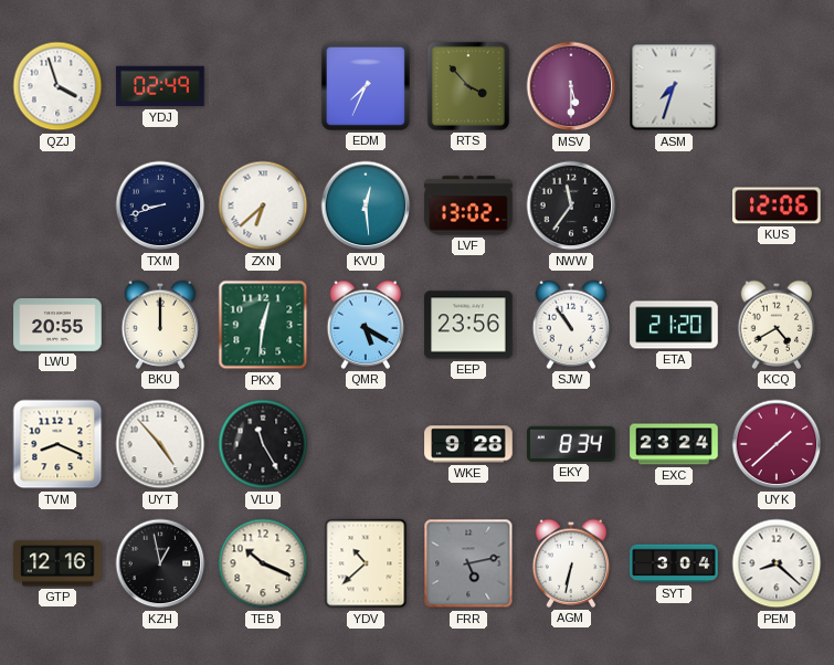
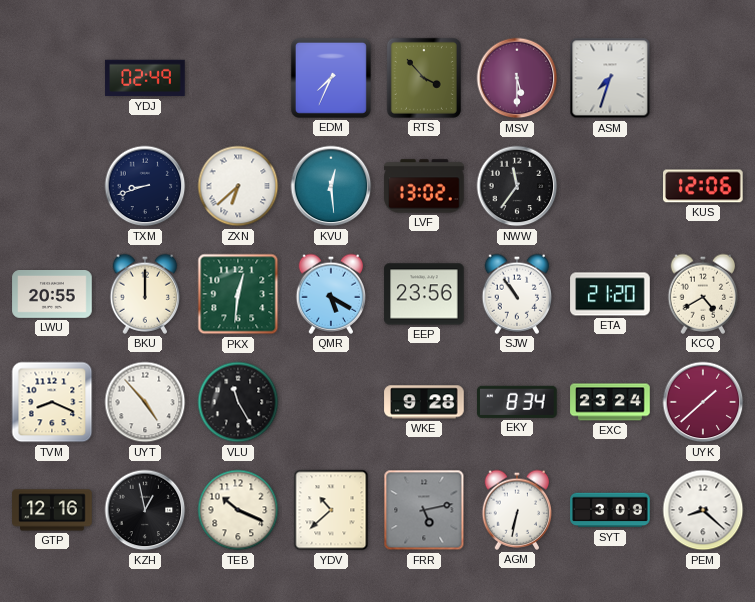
QZJ: 3:57 -> none
SYT: 3:04 -> 3:09
